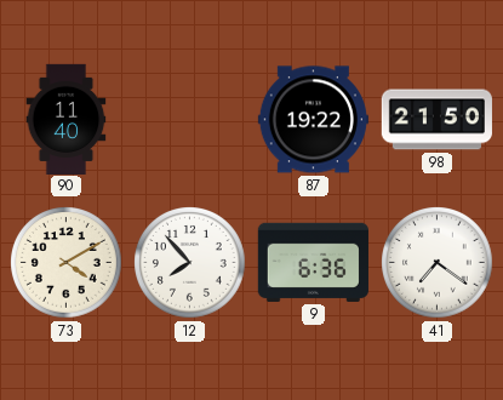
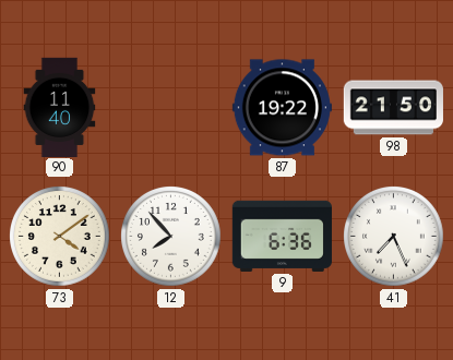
73: 4:10 -> 4:09
41: 7:21 -> 7:26
